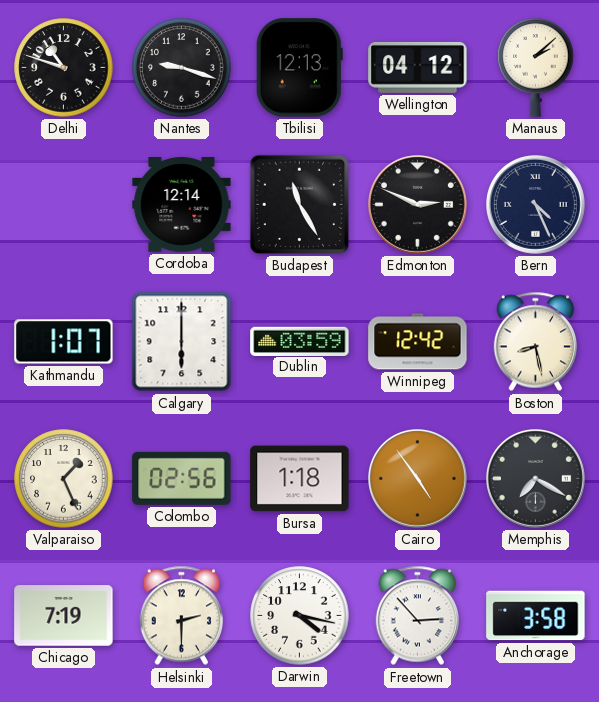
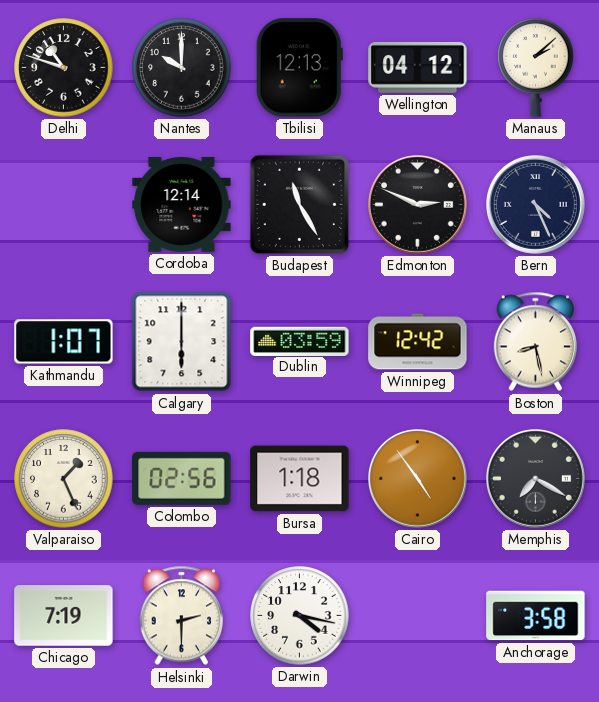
Nantes: 9:18 -> 10:00
Freetown: 2:53 -> none
